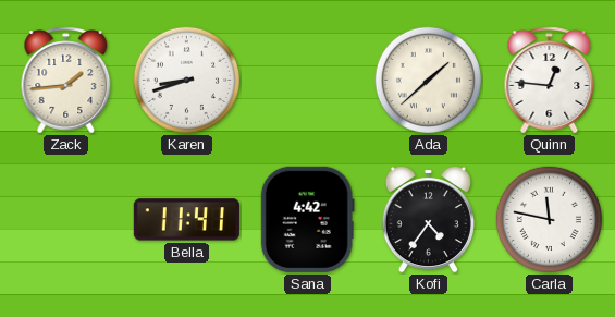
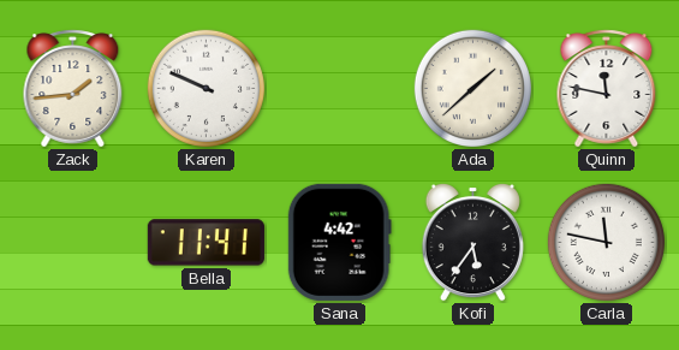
Karen: 8:42 -> 9:49
Quinn: 12:46 -> 11:47
Kofi: 4:36 -> 5:36
